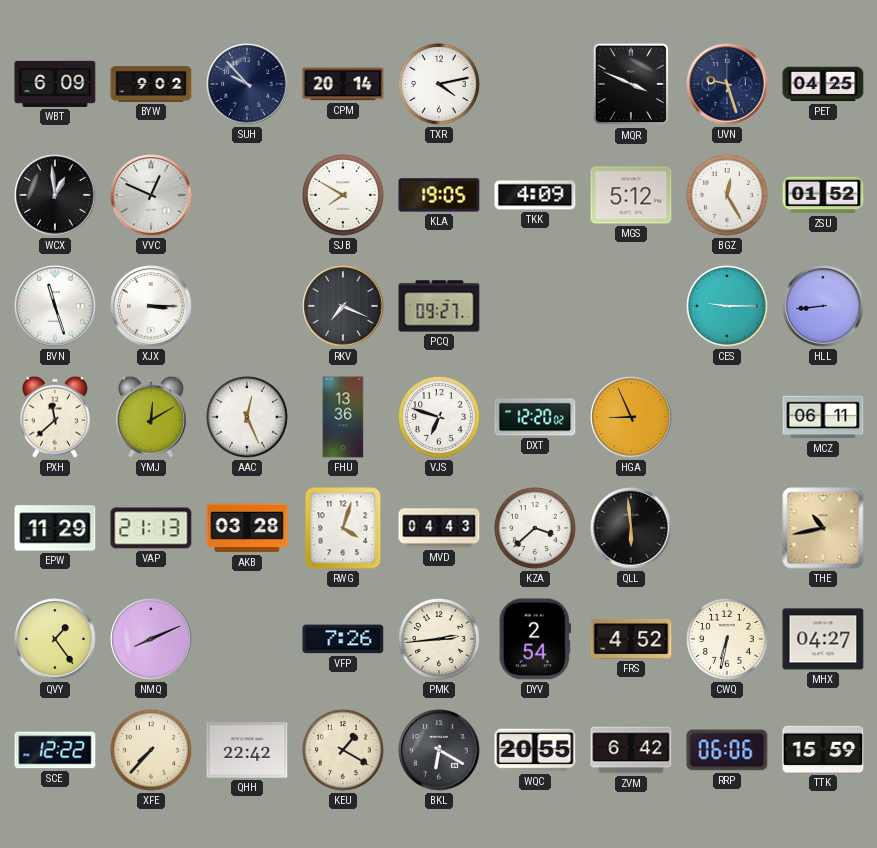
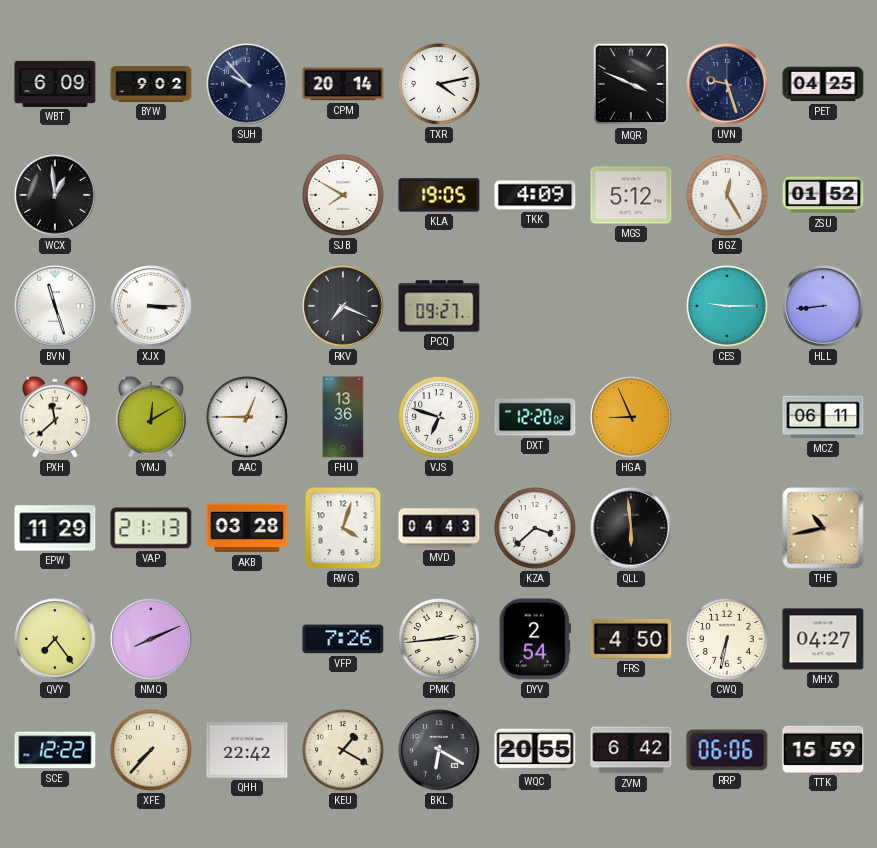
VVC: 12:49 -> none
AAC: 12:26 -> 12:45
QVY: 1:24 -> 7:24
FRS: 4:52 -> 4:50
